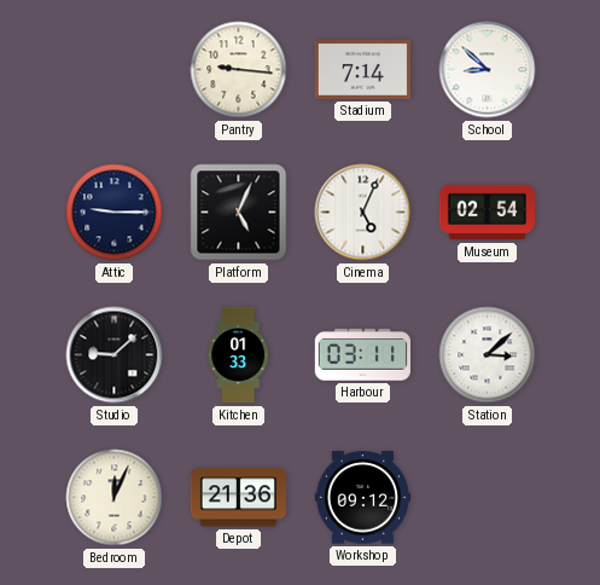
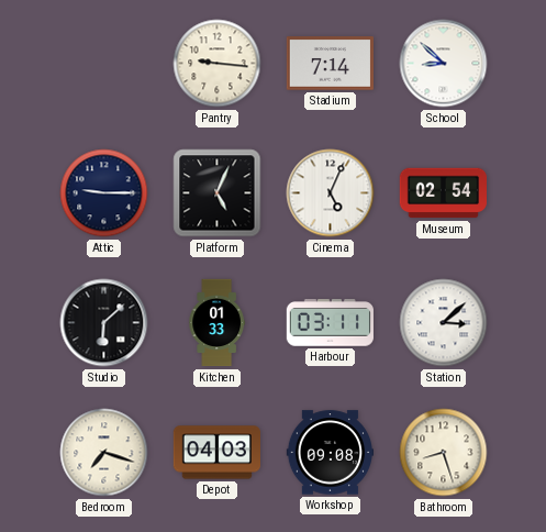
Studio: 9:08 -> 6:08
Bedroom: 12:04 -> 7:18
Depot: 21:36 -> 04:03
Workshop: 09:12 -> 09:08
Bathroom: none -> 8:27
